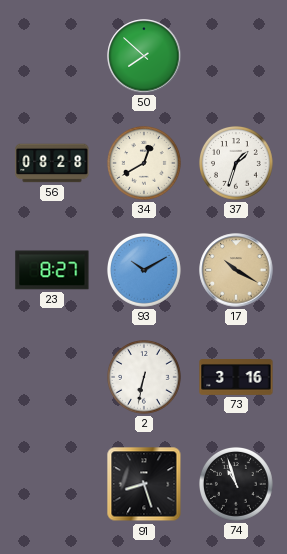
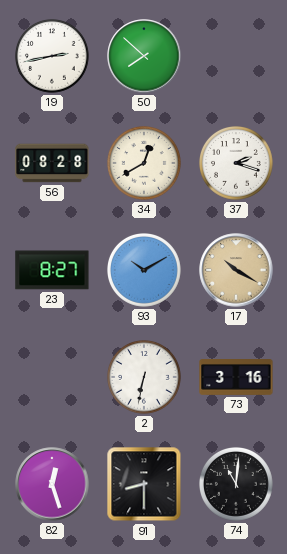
19: none -> 2:43
37: 1:33 -> 2:18
82: none -> 12:27
91: 8:27 -> 8:30
74: 10:57 -> 11:01
